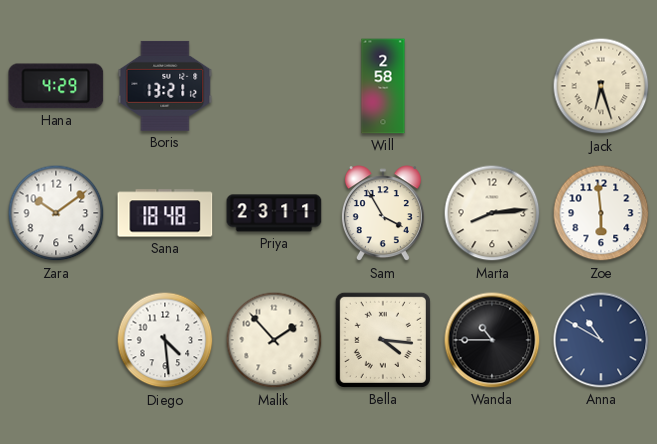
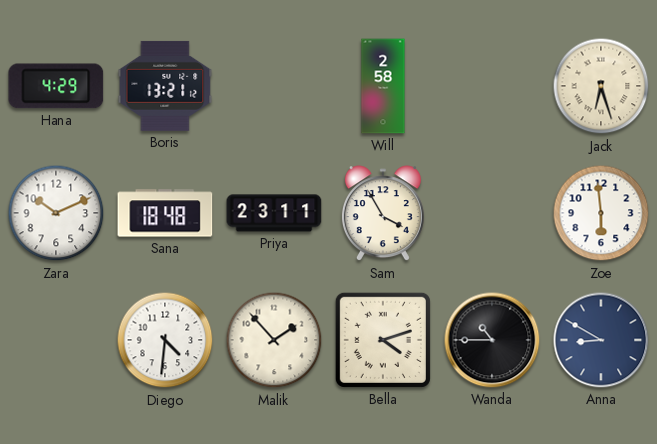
Zara: 10:09 -> 10:11
Marta: 8:14 -> none
Diego: 4:29 -> 4:31
Bella: 4:16 -> 4:12
Anna: 10:50 -> 8:50
